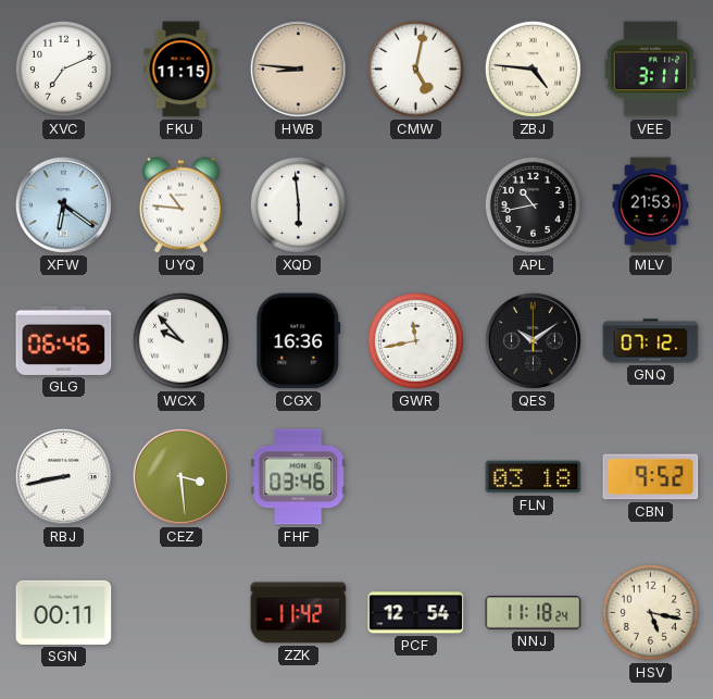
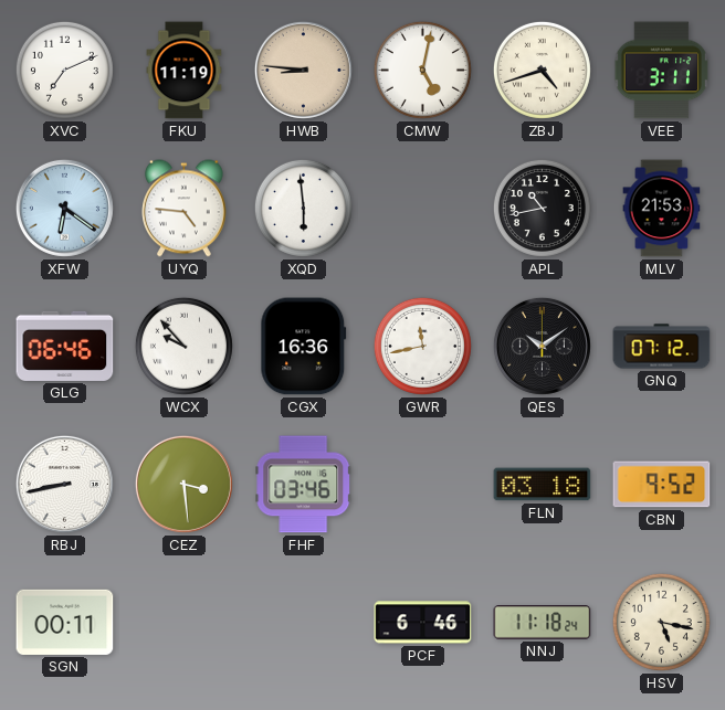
FKU: 11:15 -> 11:19
ZBJ: 4:46 -> 4:42
UYQ: 10:46 -> 4:46
ZZK: 11:42 -> none
PCF: 12:54 -> 6:46
